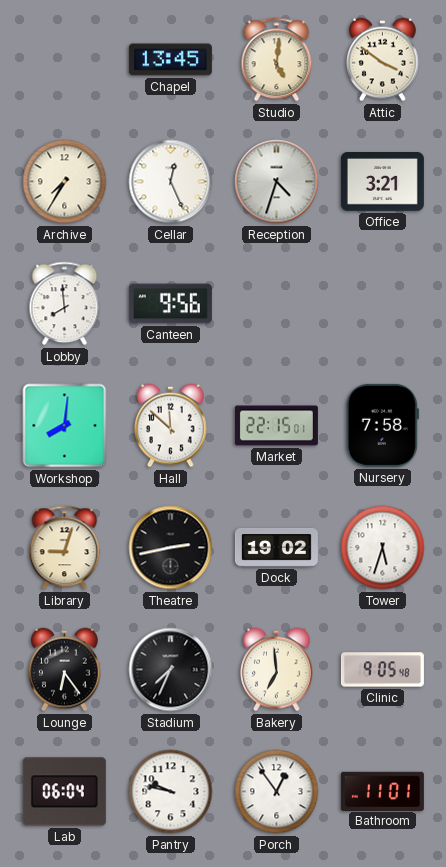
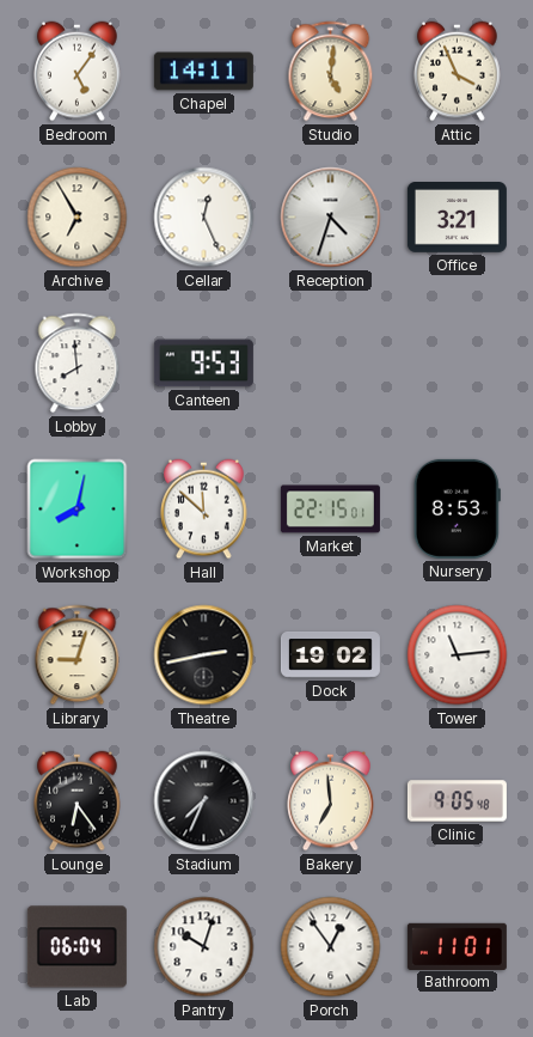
Bedroom: none -> 5:06
Chapel: 13:45 -> 14:11
Attic: 3:51 -> 3:56
Archive: 7:35 -> 6:55
Canteen: 9:56 -> 9:53
Workshop: 8:01 -> 8:02
Nursery: 7:58 -> 8:53
Tower: 5:33 -> 11:14
Pantry: 9:47 -> 10:03
